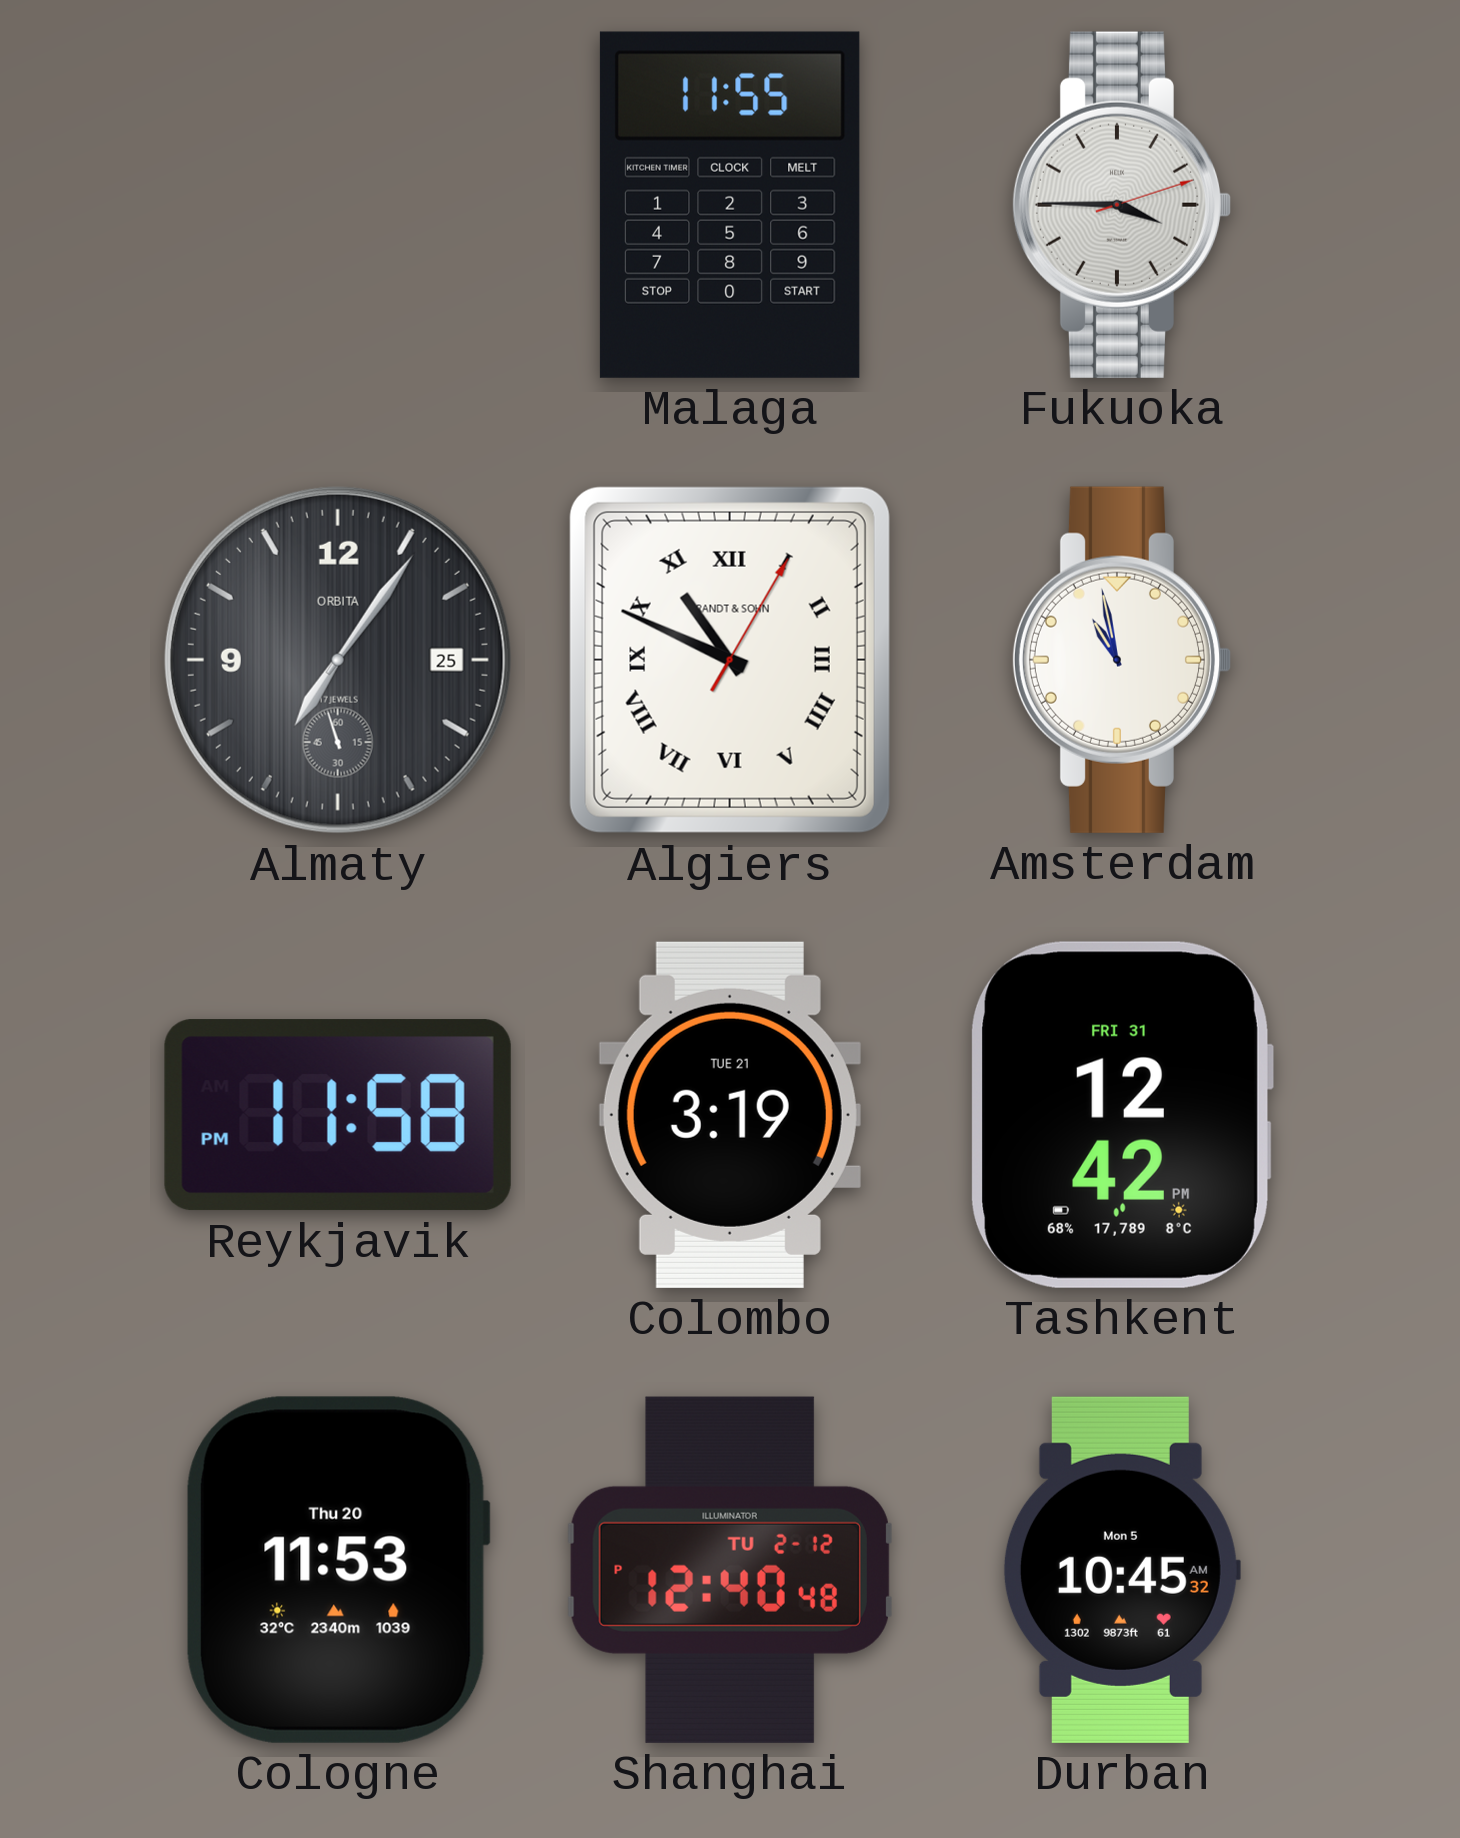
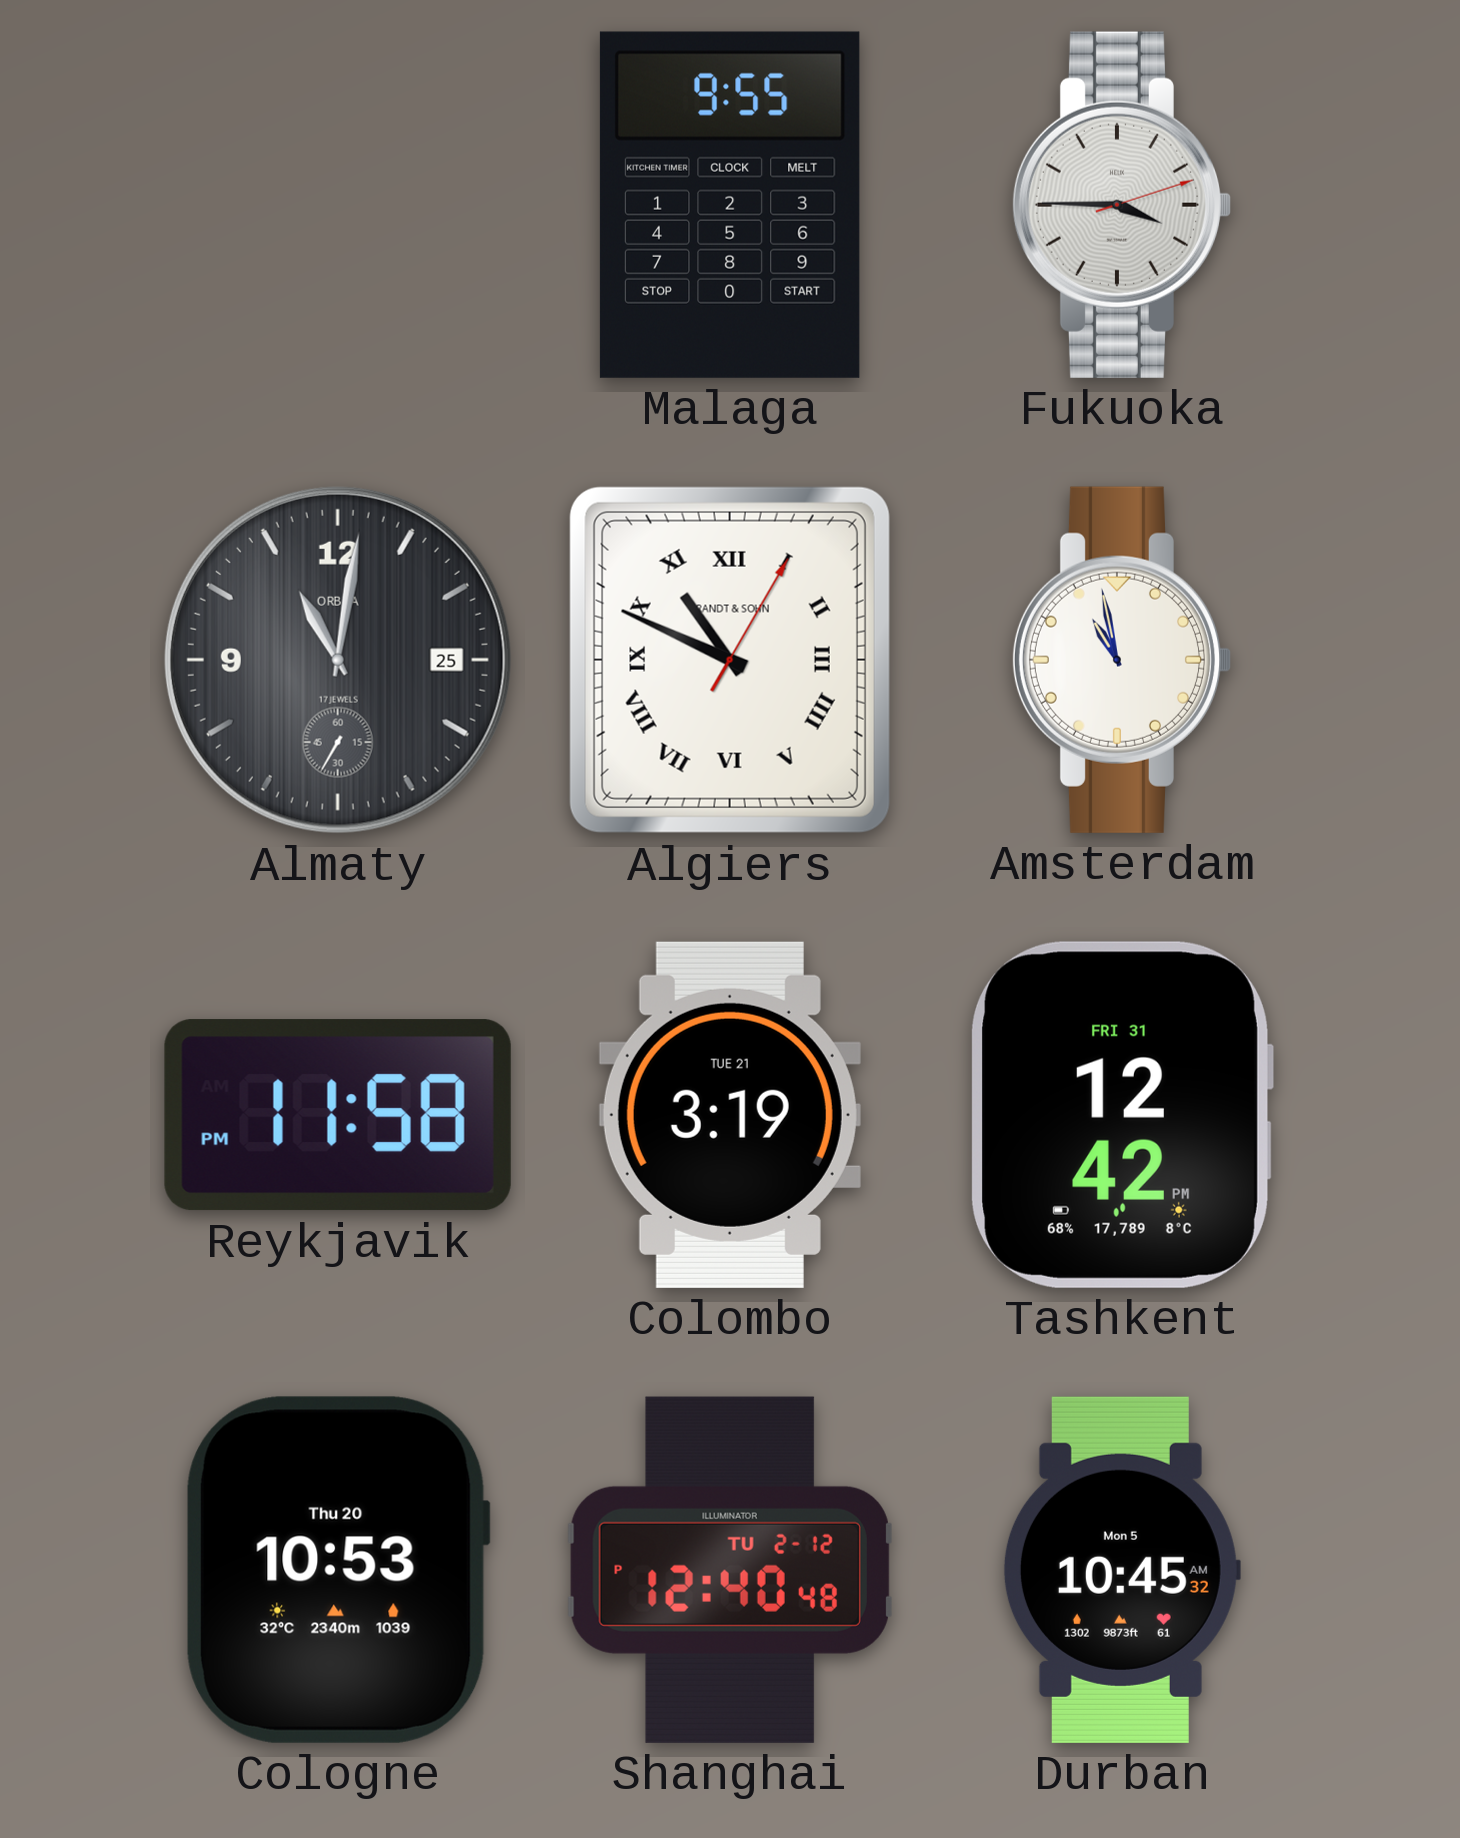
Malaga: 11:55 -> 9:55
Almaty: 7:05 -> 11:01
Cologne: 11:53 -> 10:53
